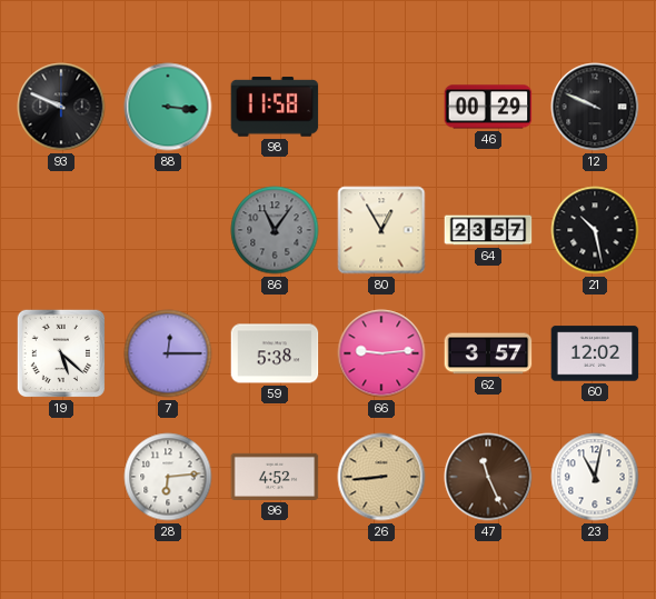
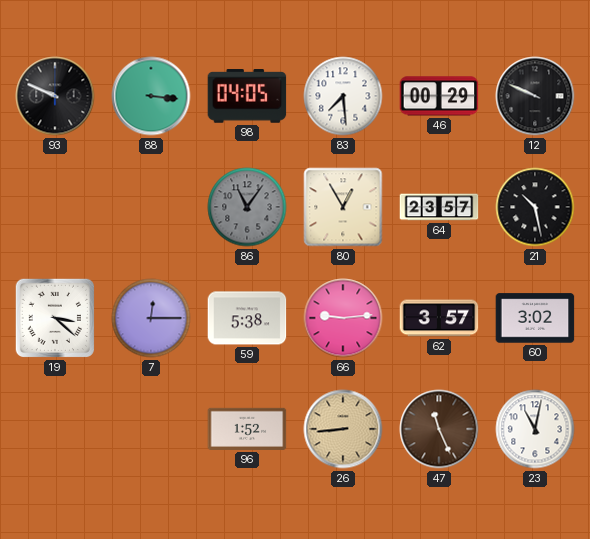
98: 11:58 -> 04:05
83: none -> 7:29
19: 5:22 -> 3:22
60: 12:02 -> 3:02
28: 6:14 -> none
96: 4:52 -> 1:52
